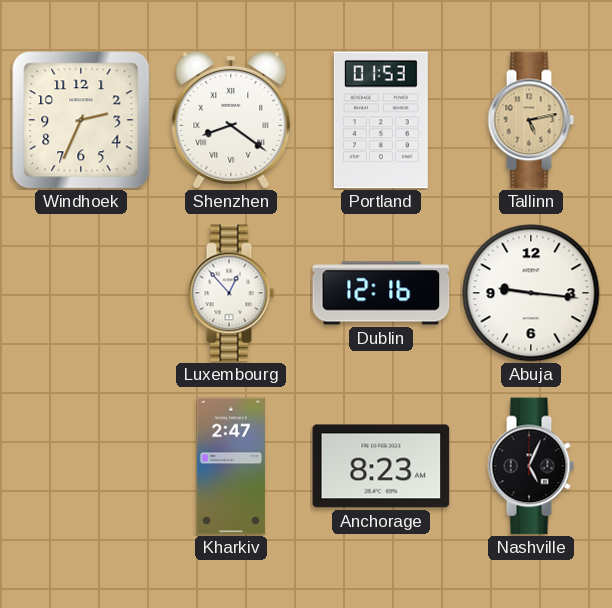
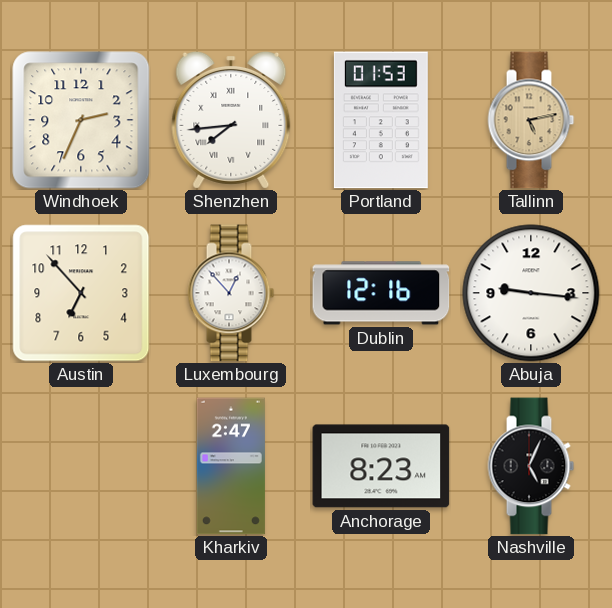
Shenzhen: 8:21 -> 7:44
Austin: none -> 6:53
